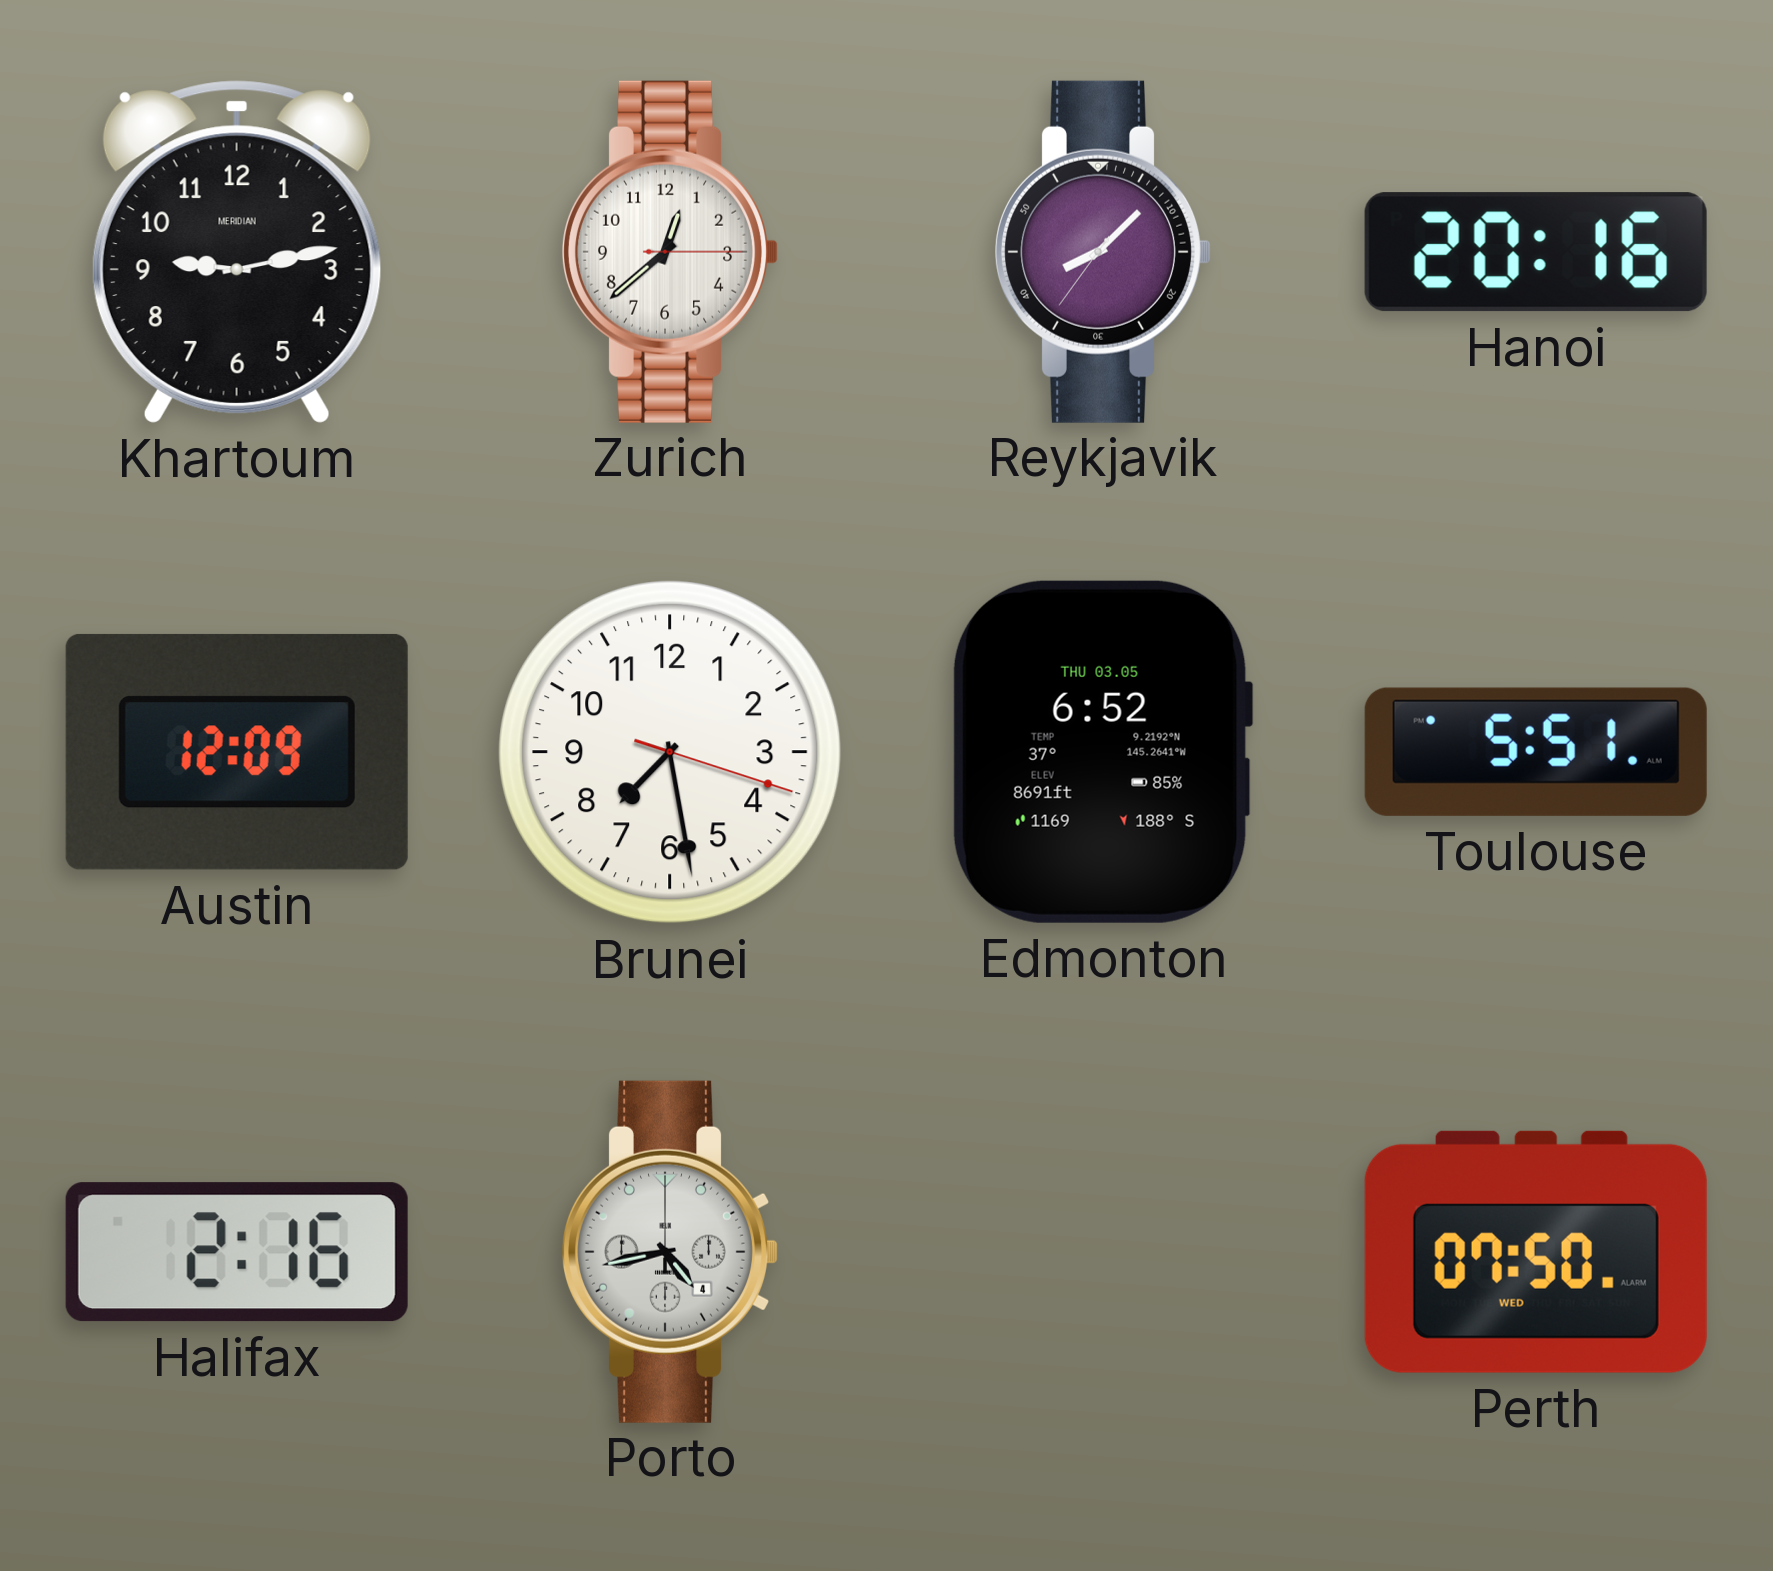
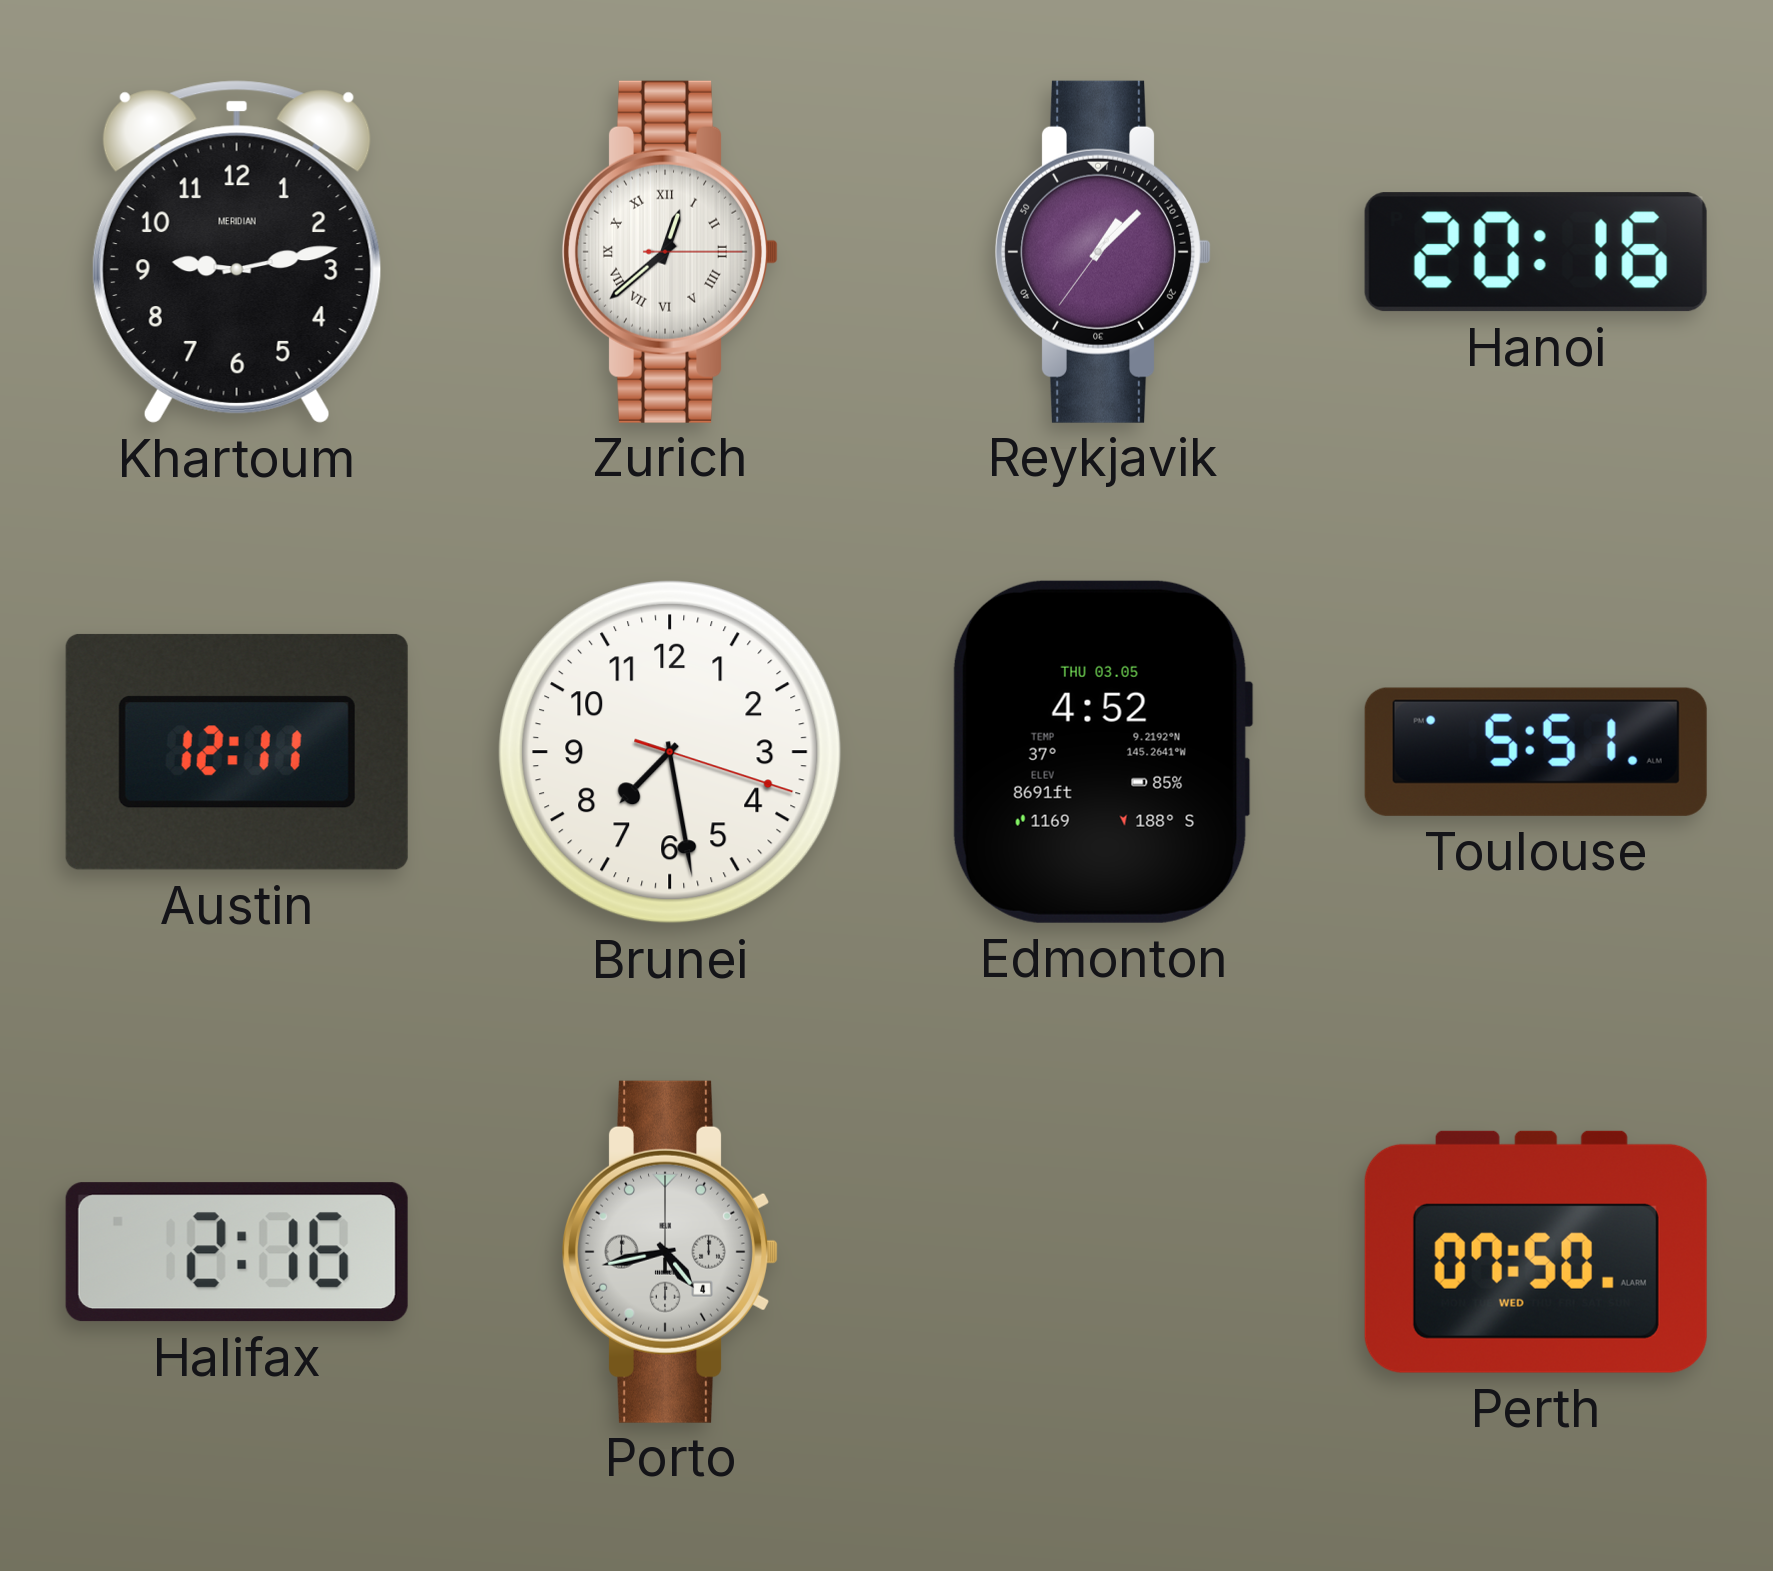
Zurich numerals: Arabic -> Roman
Reykjavik: 8:07 -> 1:07
Austin: 12:09 -> 12:11
Edmonton: 6:52 -> 4:52
